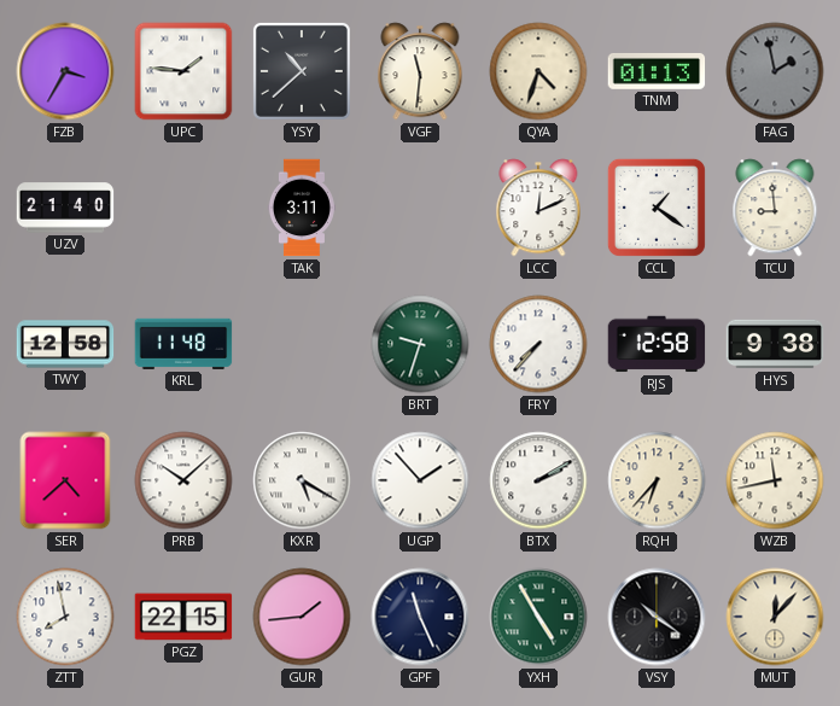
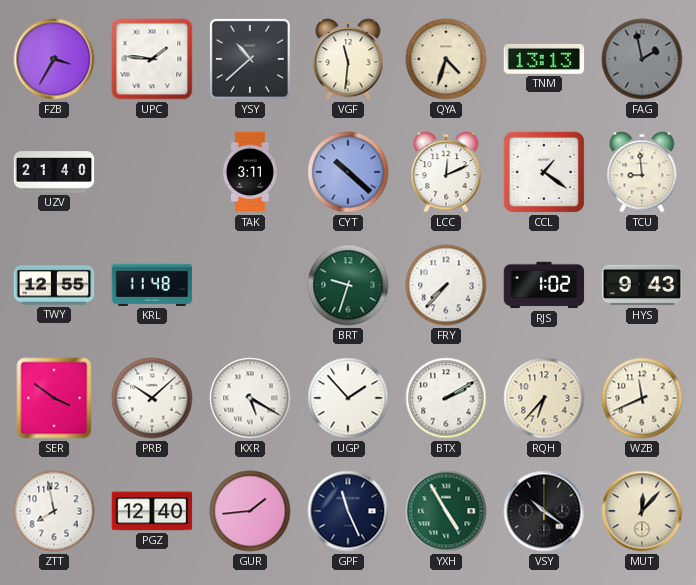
TNM: 01:13 -> 13:13
CYT: none -> 10:22
TWY: 12:58 -> 12:55
RJS: 12:58 -> 1:02
HYS: 9:38 -> 9:43
SER: 4:38 -> 3:51
WZB: 11:43 -> 11:41
PGZ: 22:15 -> 12:40
